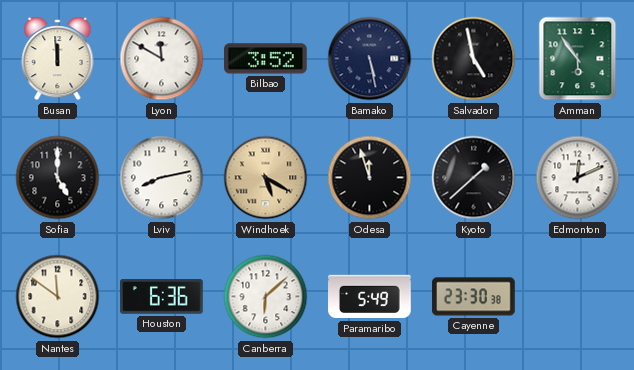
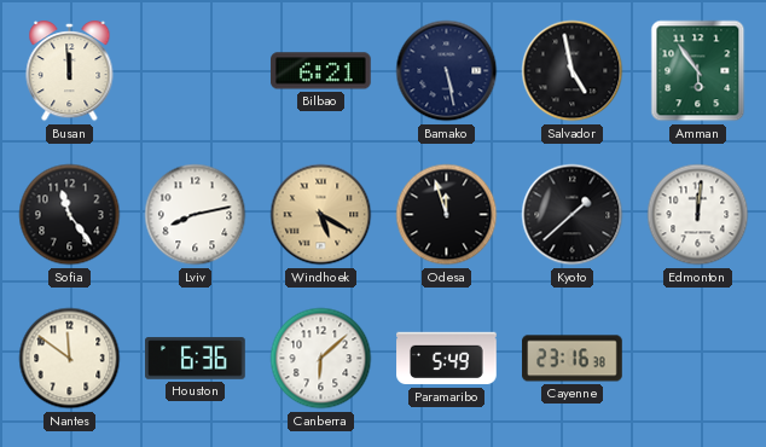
Lyon: 11:50 -> none
Bilbao: 3:52 -> 6:21
Sofia: 5:00 -> 11:24
Edmonton: 12:11 -> 12:01
Cayenne: 23:30 -> 23:16
